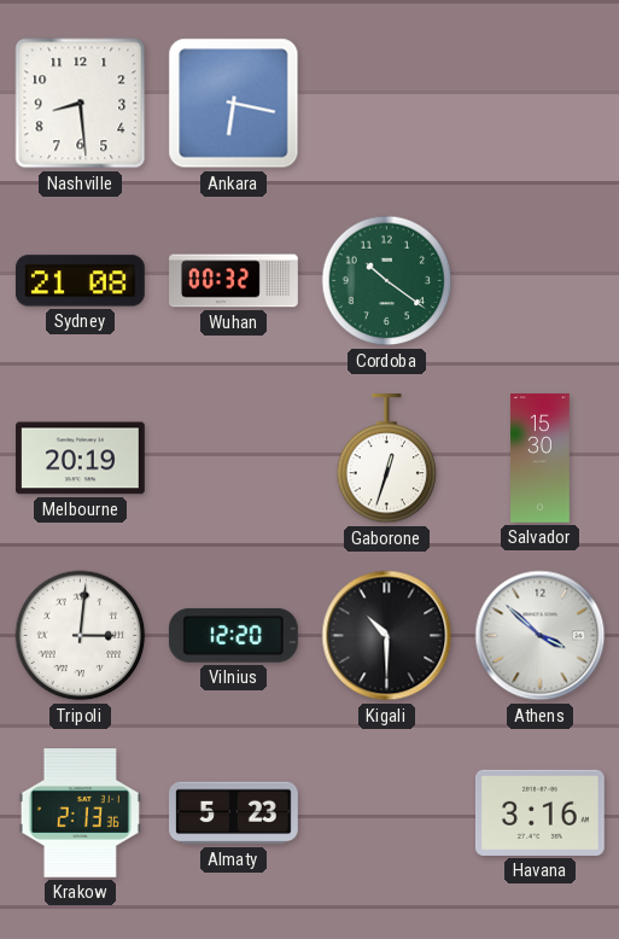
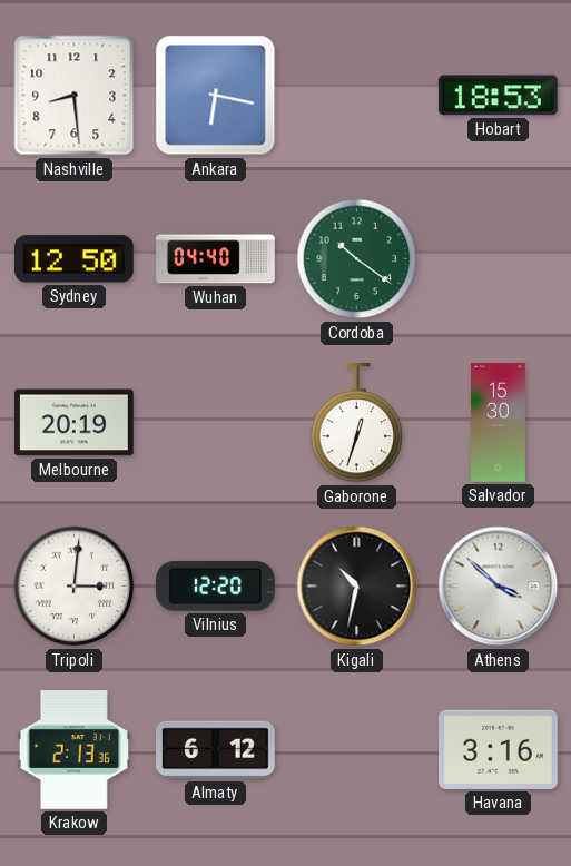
Hobart: none -> 18:53
Sydney: 21:08 -> 12:50
Wuhan: 00:32 -> 04:40
Kigali: 10:30 -> 10:32
Almaty: 5:23 -> 6:12
